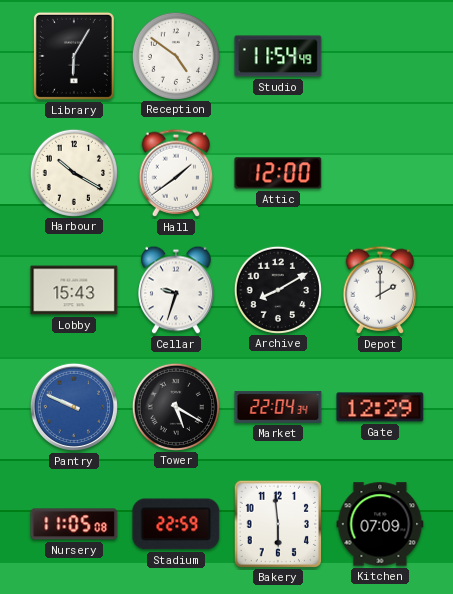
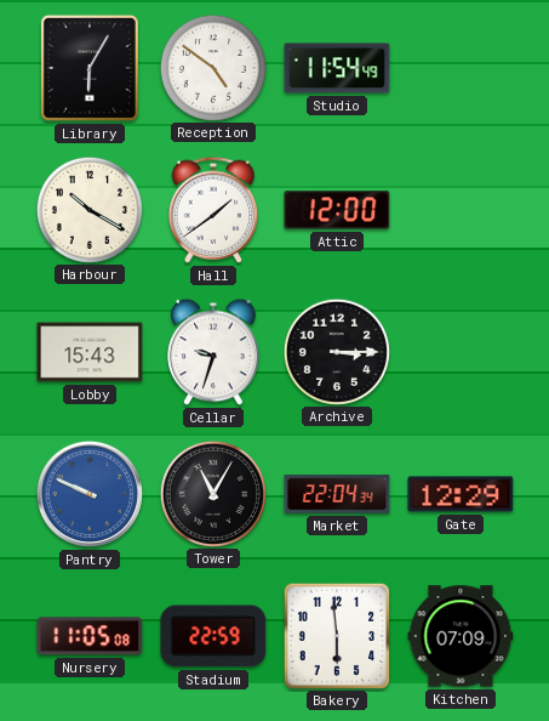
Archive: 8:10 -> 3:15
Depot: 2:00 -> none
Tower: 5:20 -> 11:05
